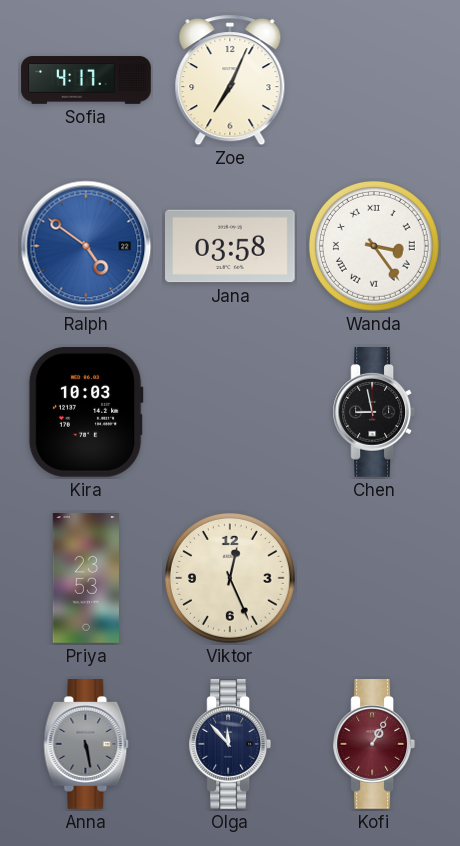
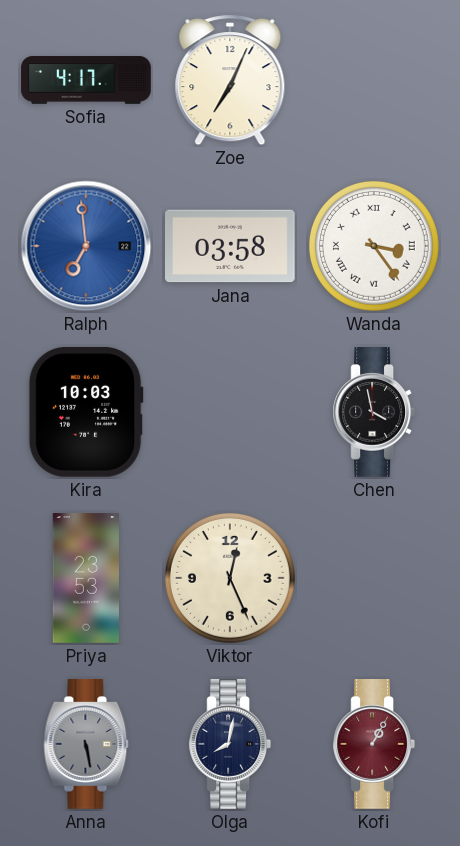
Ralph: 4:51 -> 6:59
Chen: 8:58 -> 3:58
Olga: 11:53 -> 8:02
